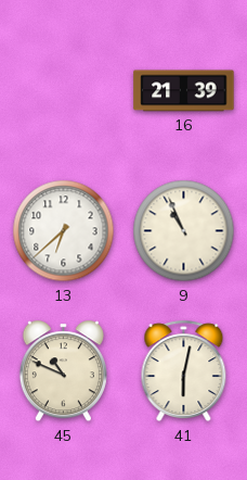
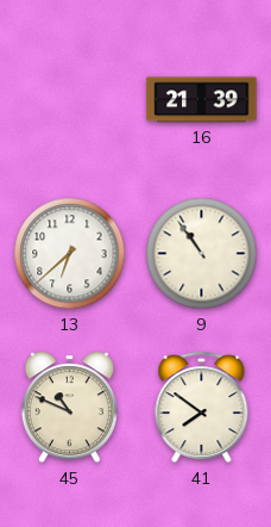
9: 10:56 -> 10:54
41: 6:02 -> 7:51
